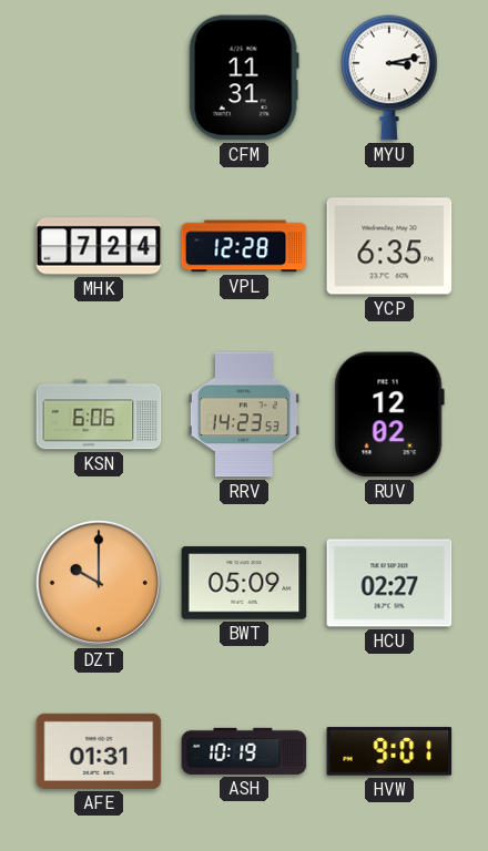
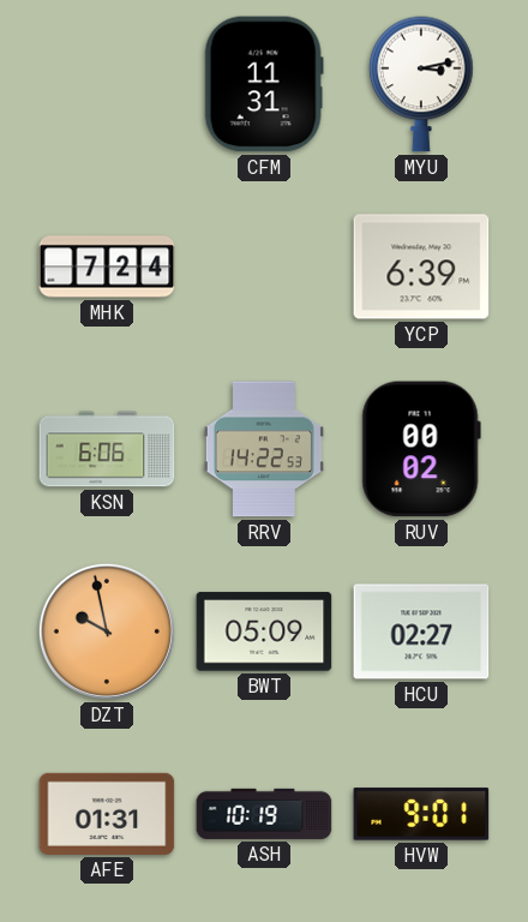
VPL: 12:28 -> none
YCP: 6:35 -> 6:39
RRV: 14:23 -> 14:22
RUV: 12:02 -> 00:02
DZT: 10:00 -> 9:58
